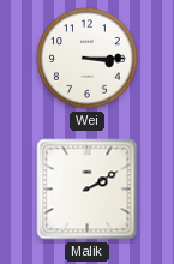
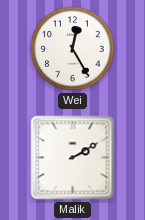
Wei: 3:15 -> 12:25
